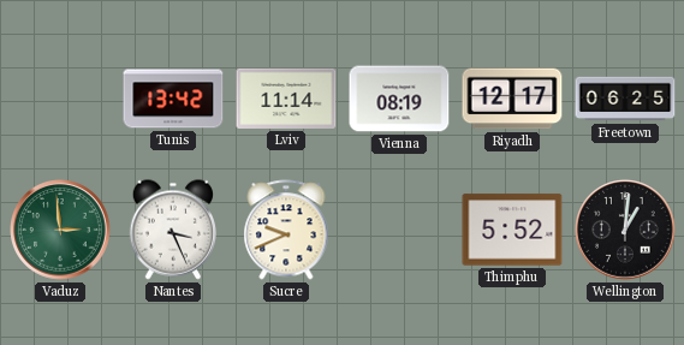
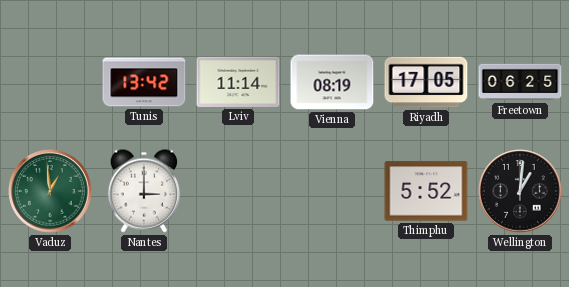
Riyadh: 12:17 -> 17:05
Vaduz: 2:59 -> 12:59
Nantes: 3:26 -> 3:00
Sucre: 9:41 -> none
